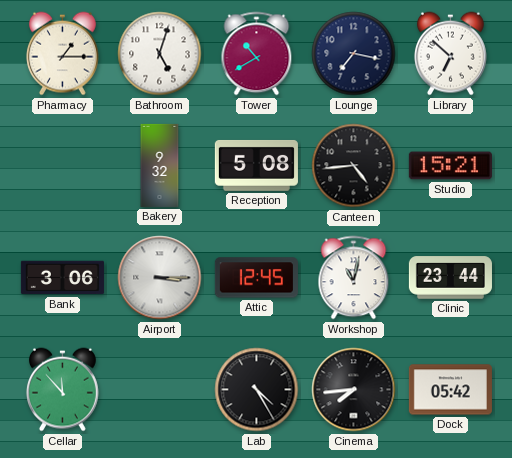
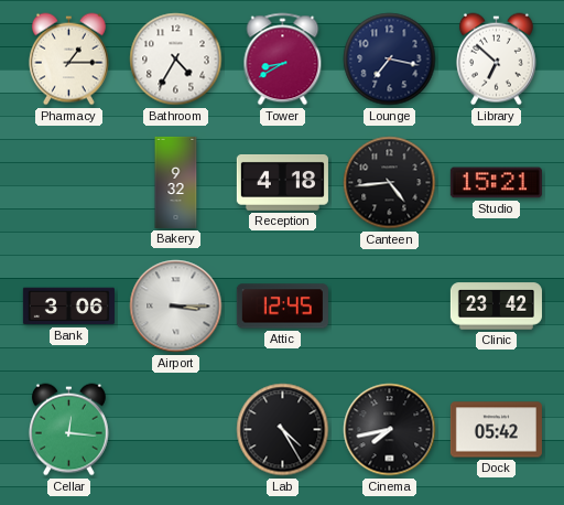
Bathroom: 5:03 -> 4:35
Tower: 10:40 -> 8:40
Reception: 5:08 -> 4:18
Workshop: 11:02 -> none
Clinic: 23:44 -> 23:42
Cellar: 11:53 -> 12:16
Cinema: 7:44 -> 7:43
